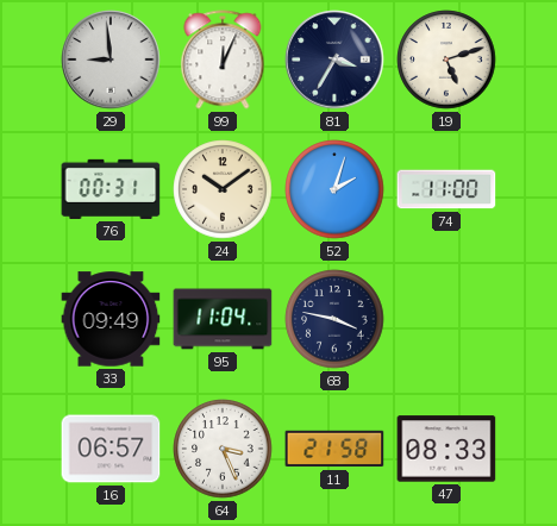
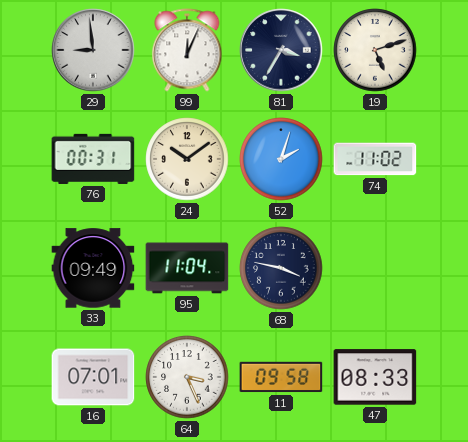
74: 11:00 -> 11:02
16: 06:57 -> 07:01
11: 21:58 -> 09:58
